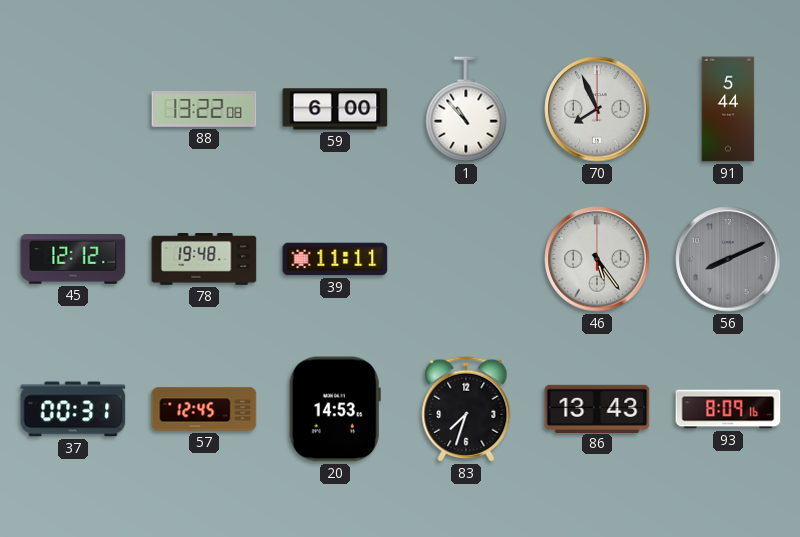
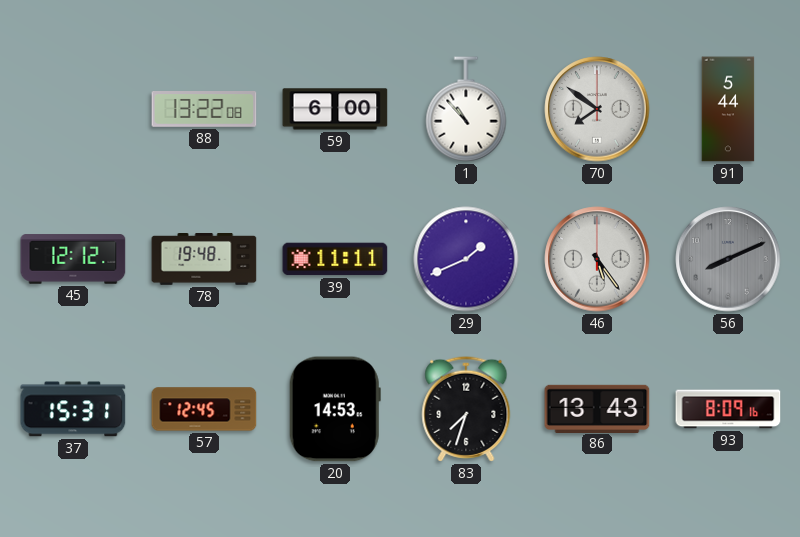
70: 7:56 -> 7:51
29: none -> 1:41
37: 00:31 -> 15:31
